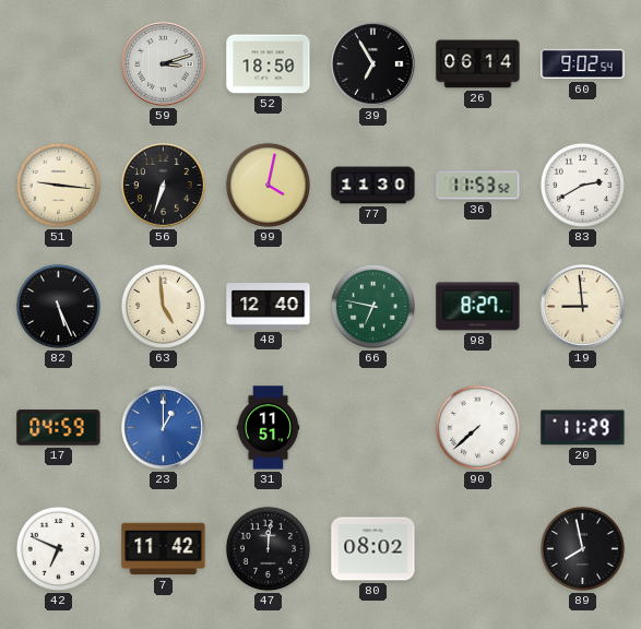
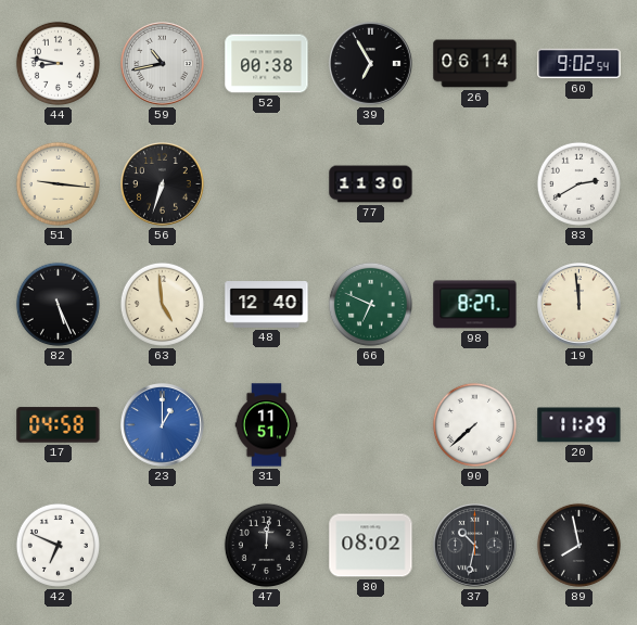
44: none -> 8:47
59: 3:12 -> 10:43
52: 18:50 -> 00:38
99: 4:02 -> none
36: 11:53 -> none
66: 6:47 -> 6:49
19: 8:59 -> 11:59
17: 04:59 -> 04:58
7: 11:42 -> none
37: none -> 10:32
